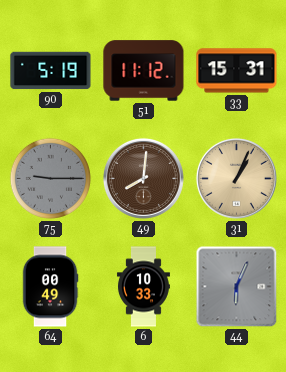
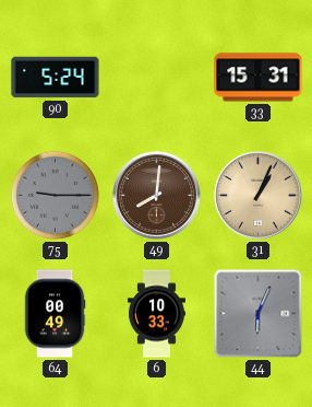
90: 5:19 -> 5:24
51: 11:12 -> none
